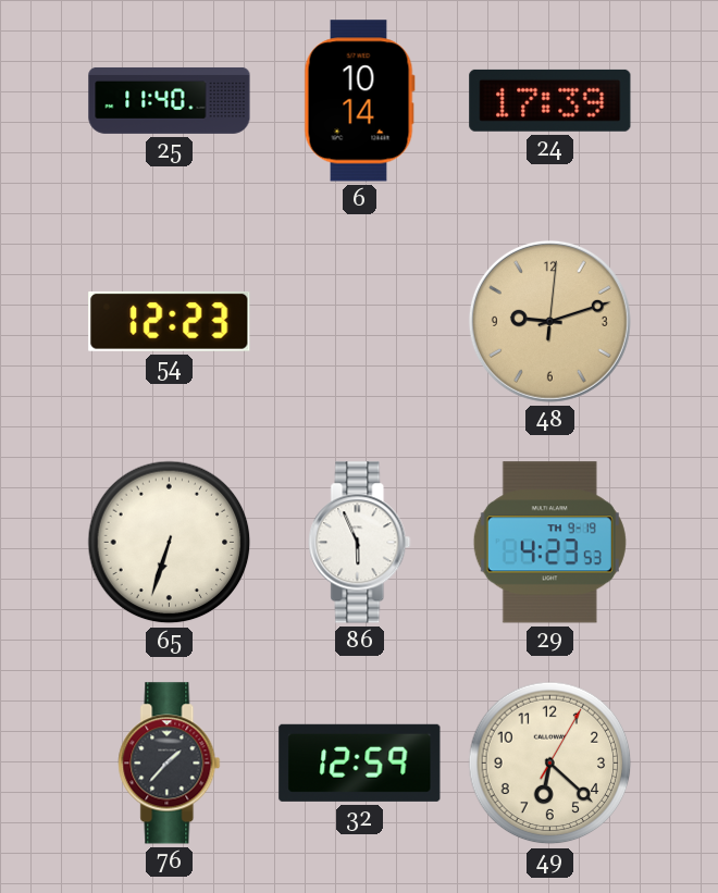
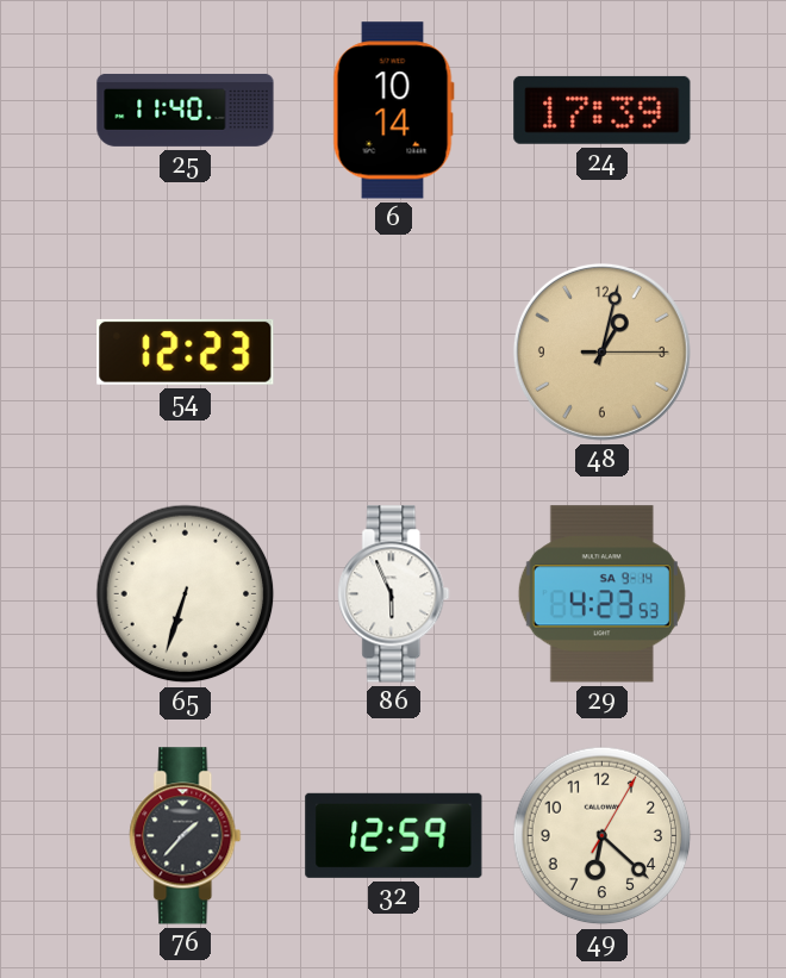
48: 9:12 -> 1:02
29 date: TH 9-19 -> SA 9-14
